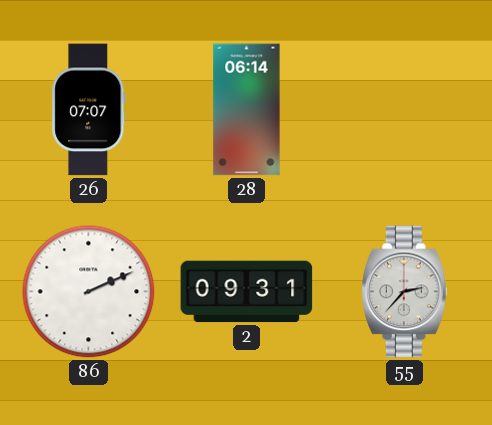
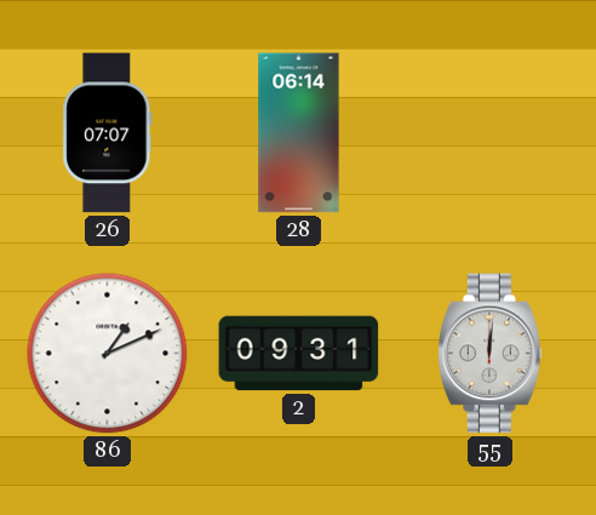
86: 2:11 -> 1:11
55: 2:37 -> 12:01
